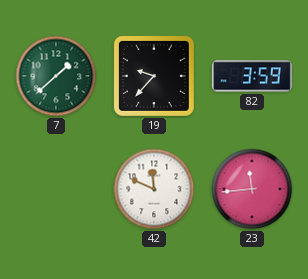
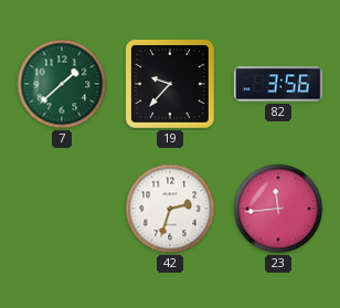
82: 3:59 -> 3:56
42: 11:49 -> 2:33
